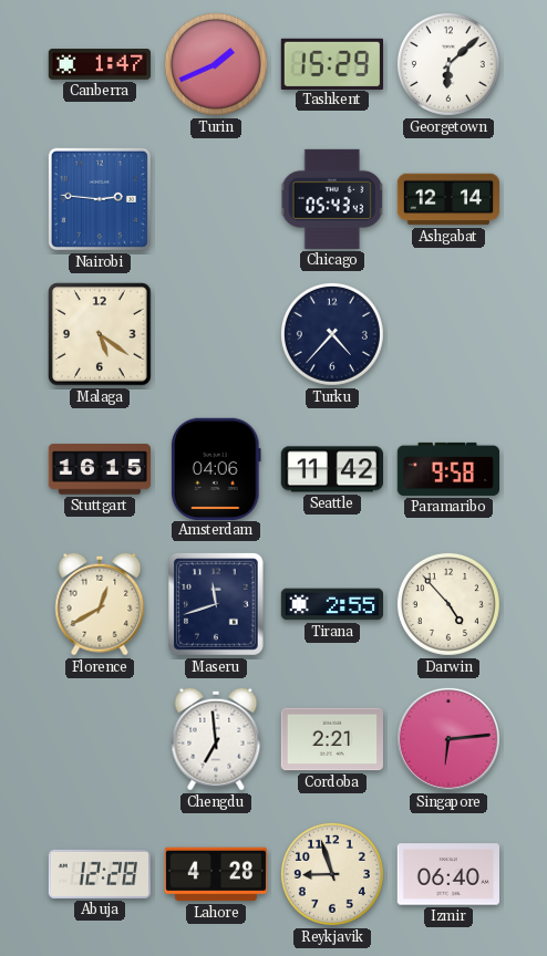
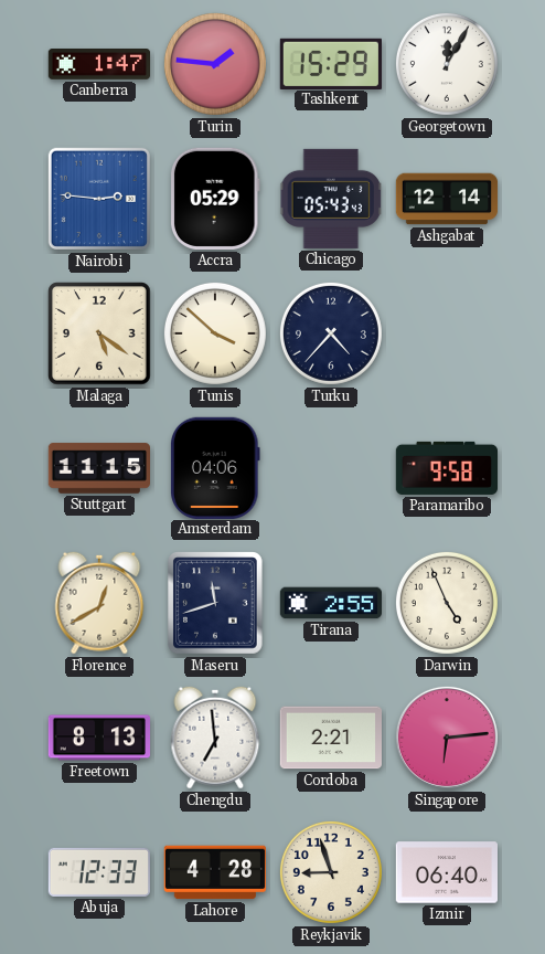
Turin: 1:41 -> 1:46
Georgetown: 6:08 -> 12:05
Accra: none -> 05:29
Tunis: none -> 3:52
Stuttgart: 16:15 -> 11:15
Seattle: 11:42 -> none
Darwin: 4:53 -> 4:56
Freetown: none -> 8:13
Abuja: 12:28 -> 12:33
